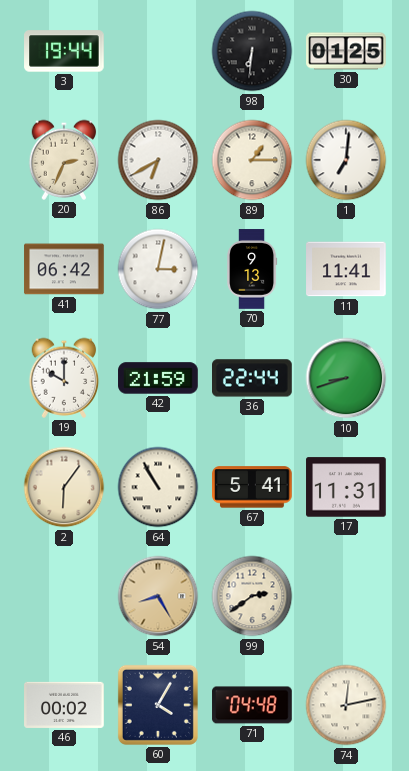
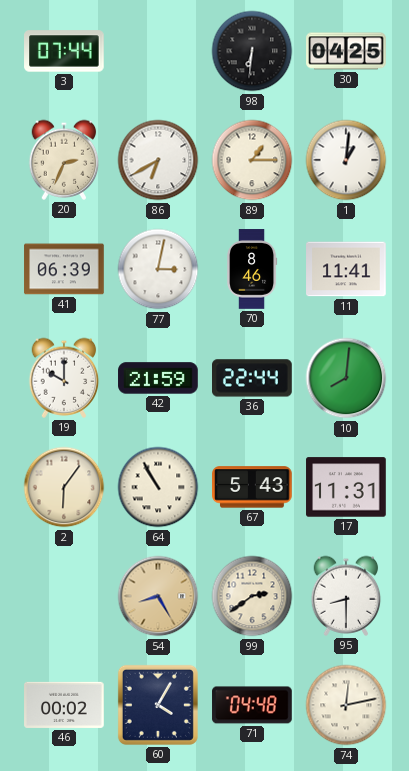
3: 19:44 -> 07:44
30: 01:25 -> 04:25
1: 7:01 -> 1:01
41: 06:42 -> 06:39
70: 9:13 -> 8:46
10: 8:42 -> 8:01
67: 5:41 -> 5:43
95: none -> 8:30
